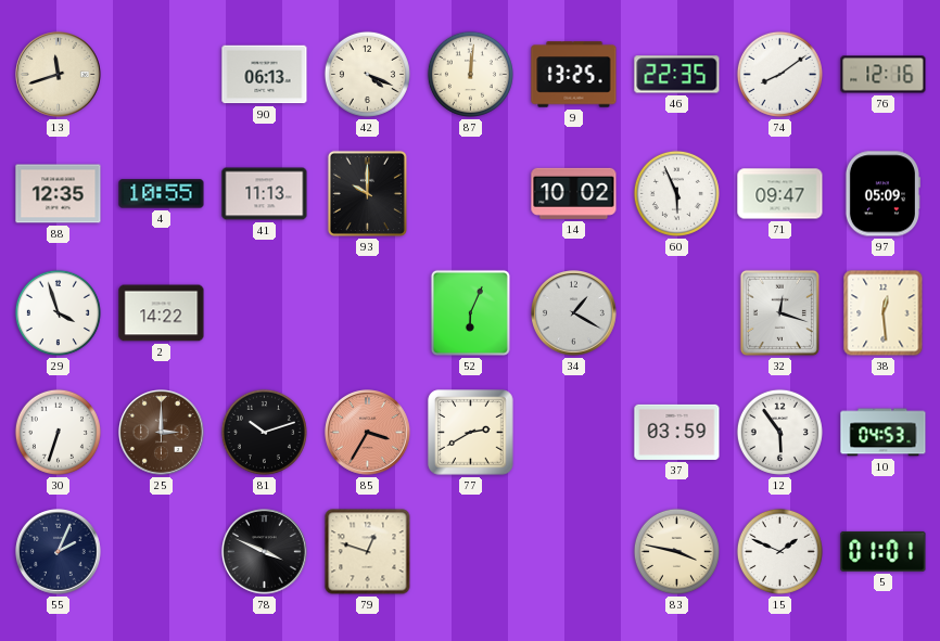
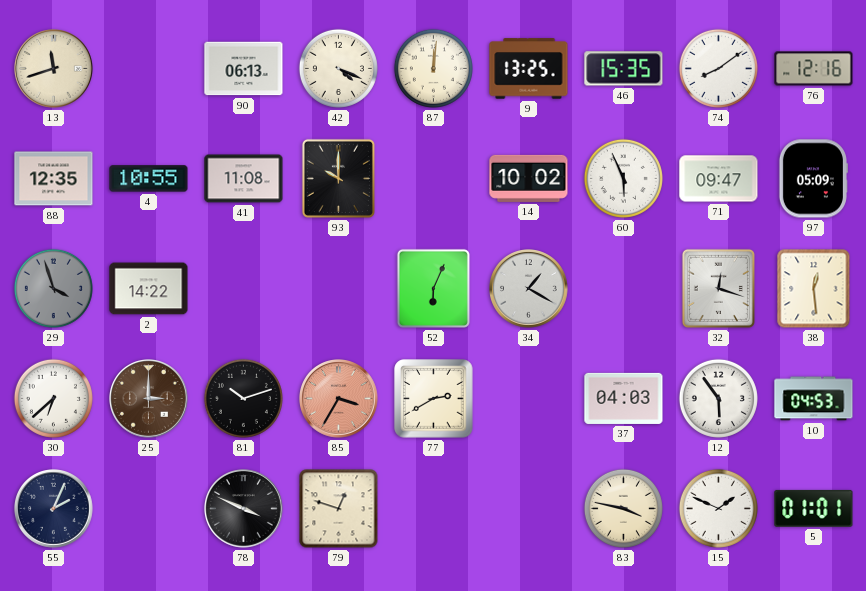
46: 22:35 -> 15:35
41: 11:13 -> 11:08
29 dial: white -> grey
30: 6:33 -> 6:38
37: 03:59 -> 04:03
